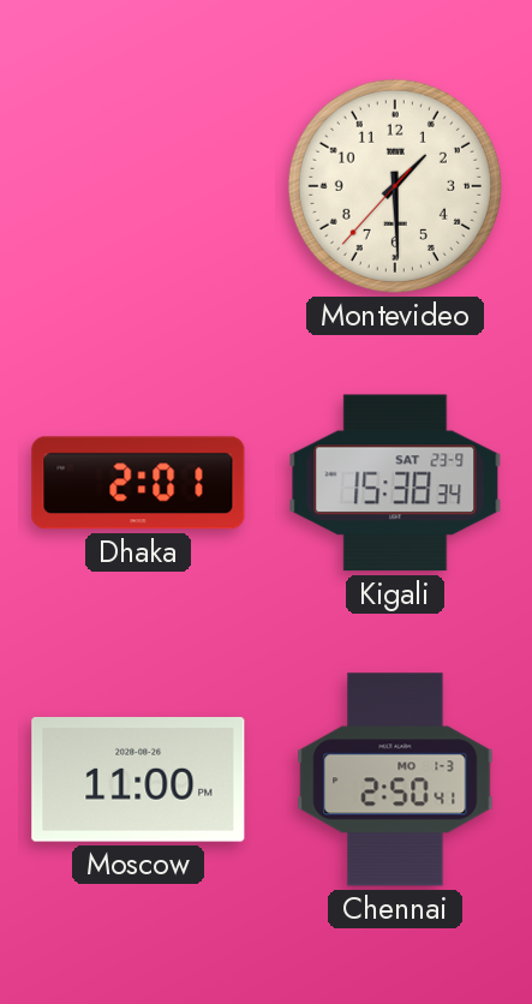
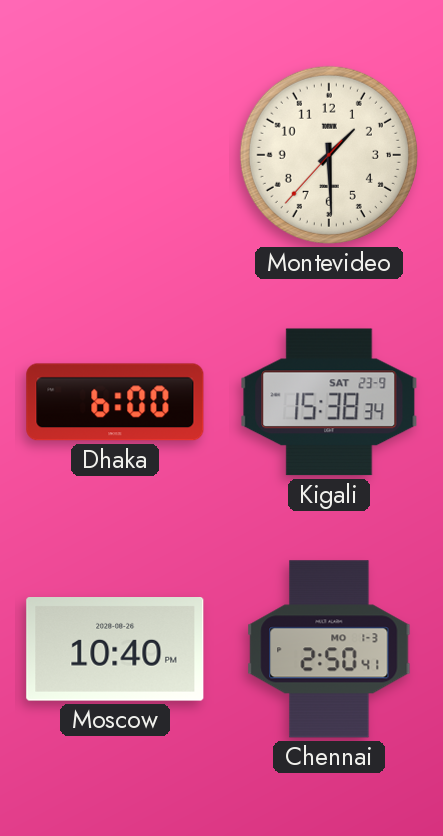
Dhaka: 2:01 -> 6:00
Moscow: 11:00 -> 10:40
